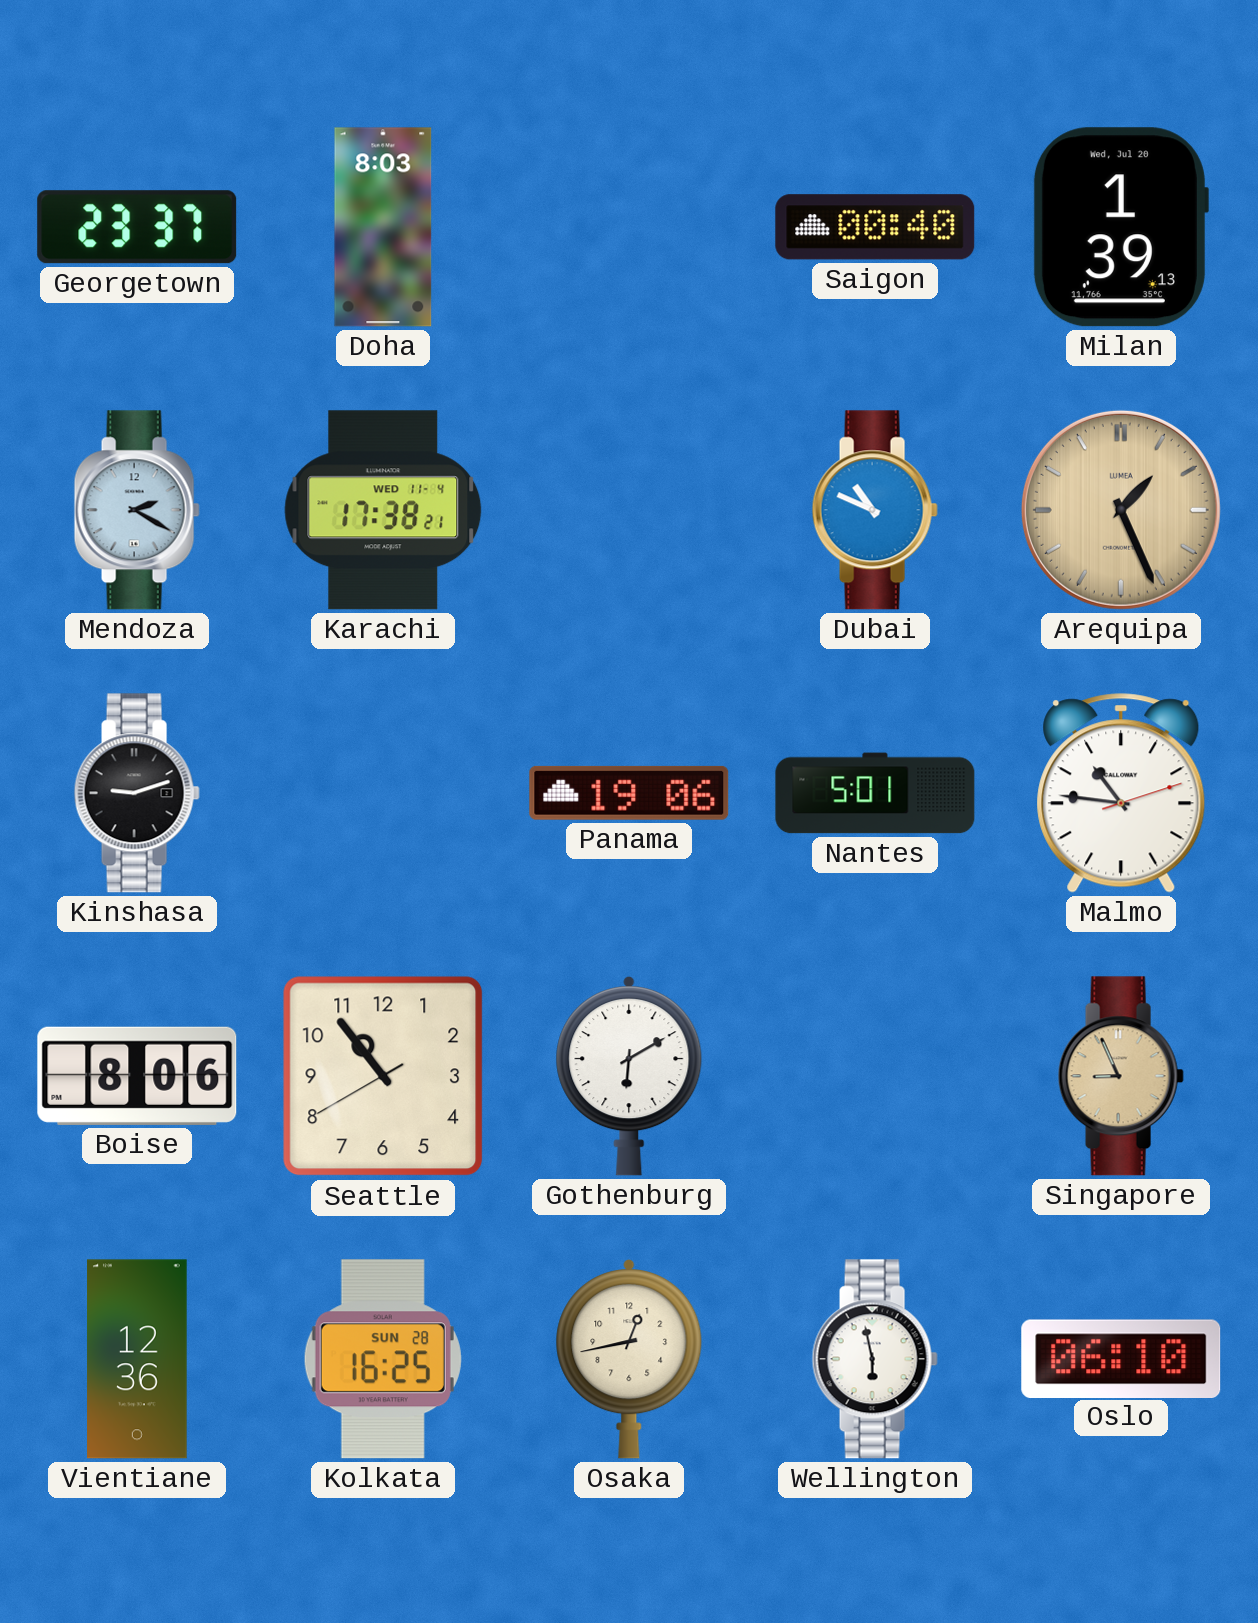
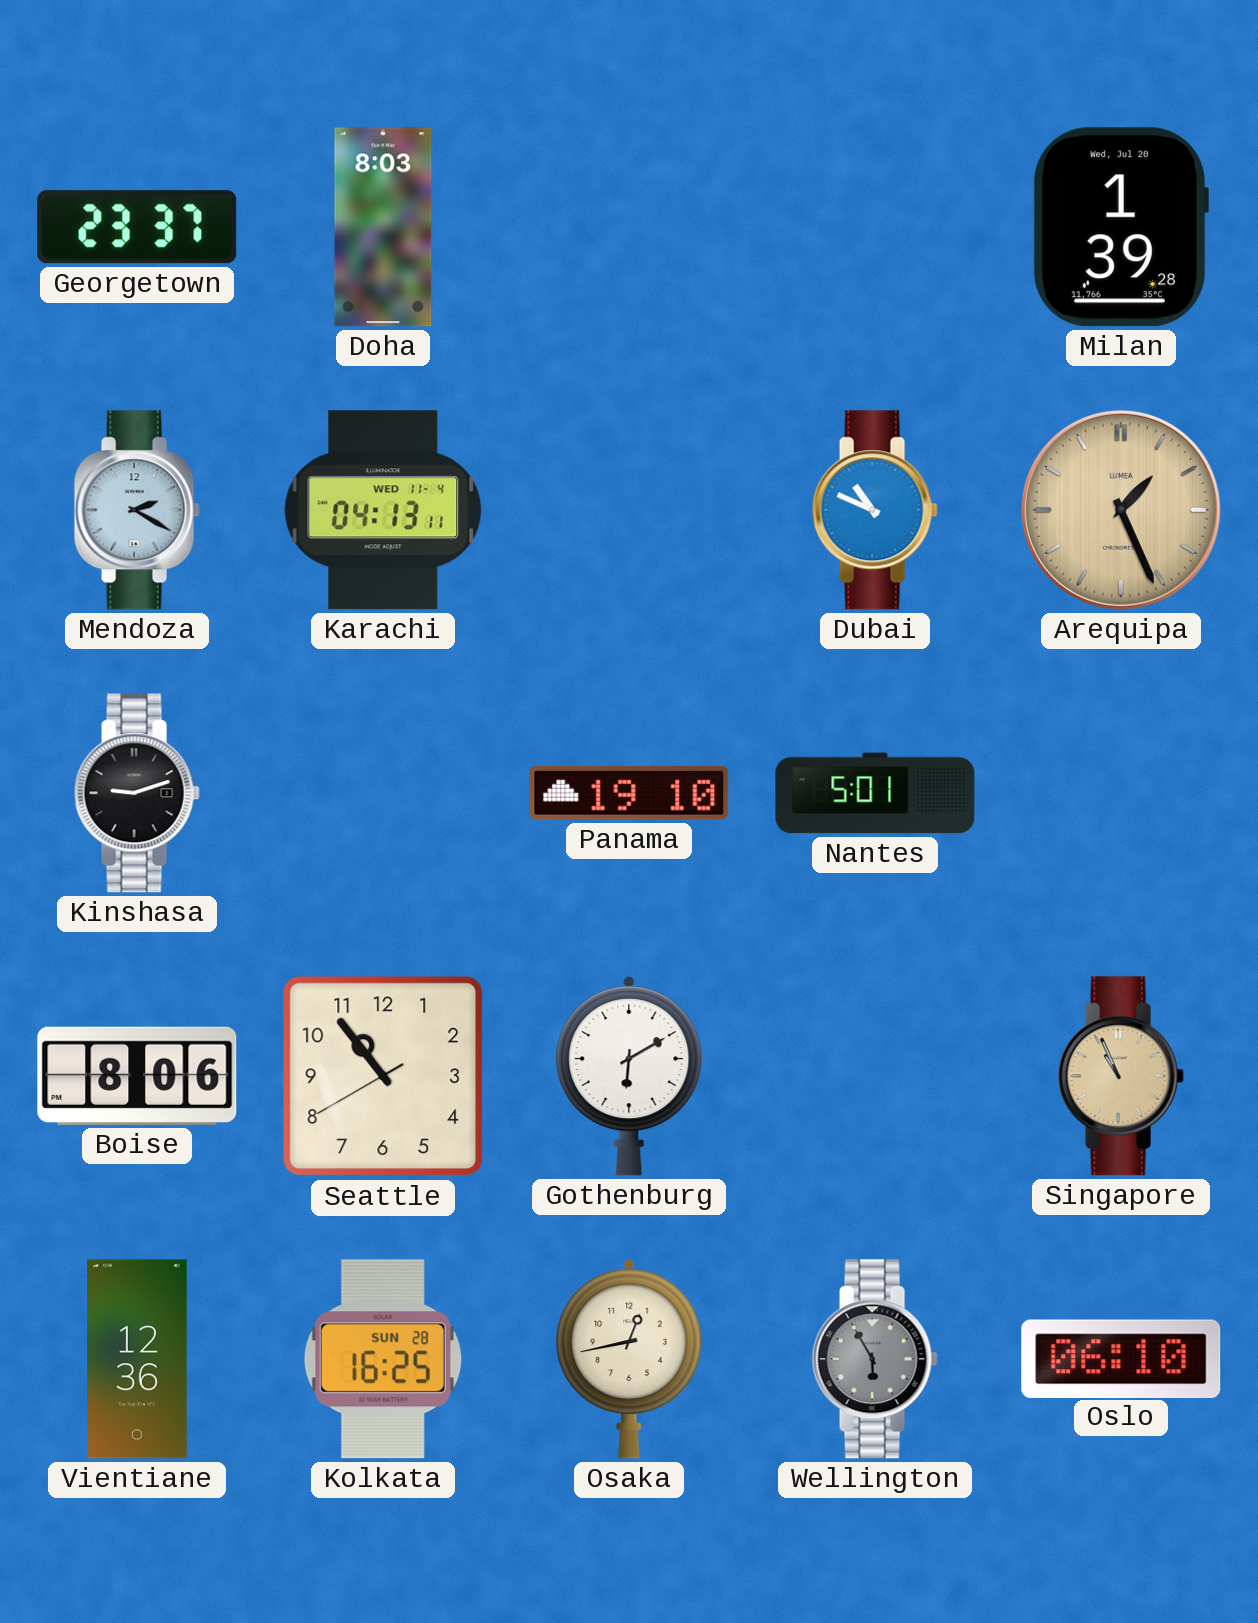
Saigon: 00:40 -> none
Milan: 1:39:13 -> 1:39:28
Karachi: 17:38 -> 04:13
Panama: 19:06 -> 19:10
Malmo: 10:46 -> none
Singapore: 8:56 -> 10:56
Wellington: 5:58 -> 5:55
Wellington dial: white -> grey
